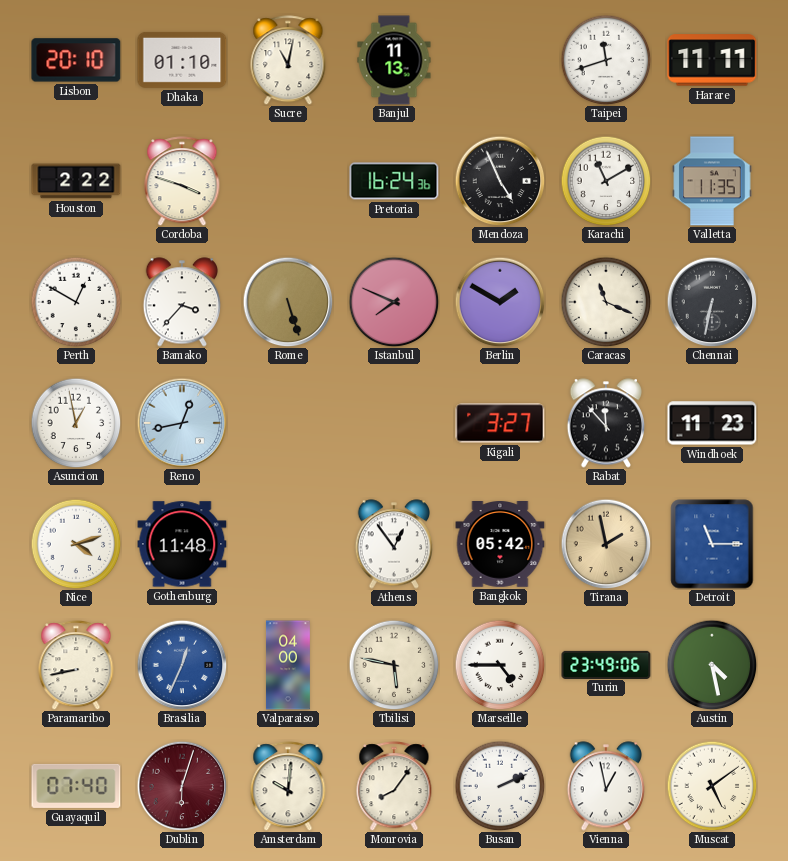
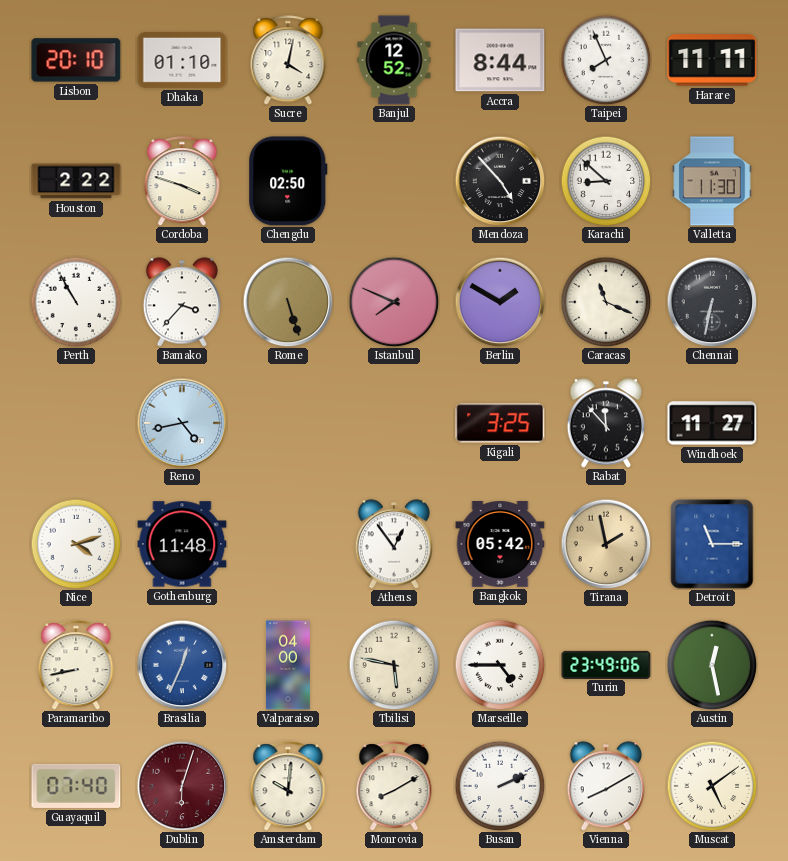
Sucre: 11:02 -> 4:02
Banjul: 11:13 -> 12:52
Accra: none -> 8:44
Taipei: 11:42 -> 7:56
Chengdu: none -> 02:50
Pretoria: 16:24 -> none
Mendoza: 4:56 -> 4:53
Karachi: 11:10 -> 8:52
Valletta: 11:35 -> 11:30
Perth: 12:50 -> 10:55
Asuncion: 12:58 -> none
Reno: 12:43 -> 4:43
Kigali: 3:27 -> 3:25
Windhoek: 11:23 -> 11:27
Austin: 4:28 -> 12:28
Monrovia: 8:06 -> 8:10
Vienna: 12:58 -> 8:10
